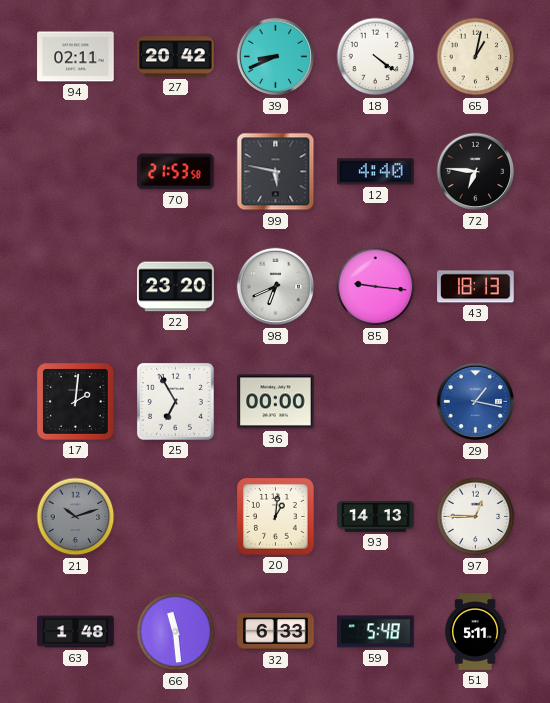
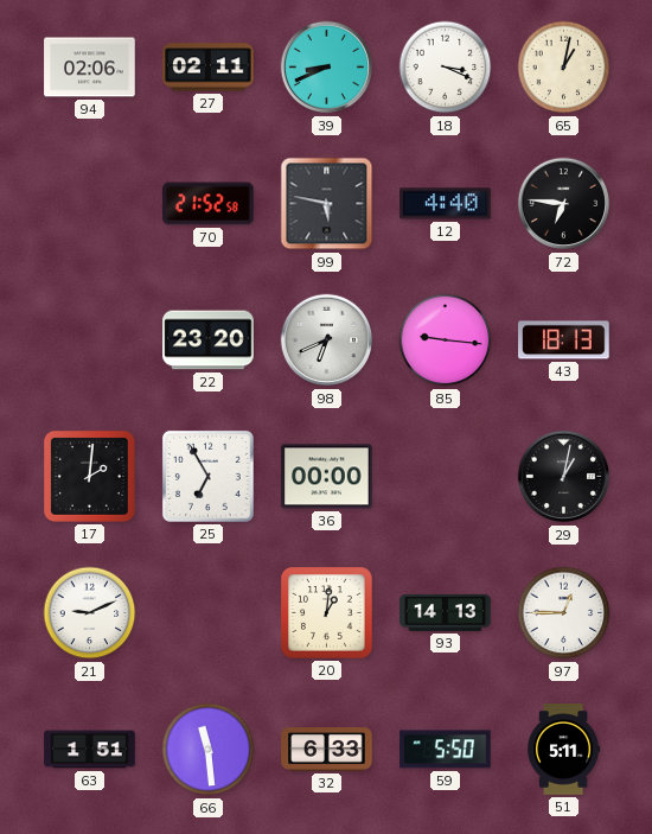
94: 02:11 -> 02:06
27: 20:42 -> 02:11
18: 4:21 -> 3:19
70: 21:53 -> 21:52
29: 1:17 -> 1:02
29 dial: blue -> black
21: 10:12 -> 9:11
21 dial: grey -> white
63: 1:48 -> 1:51
59: 5:48 -> 5:50
